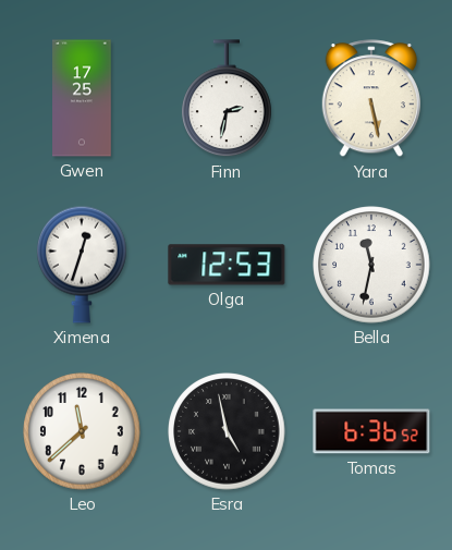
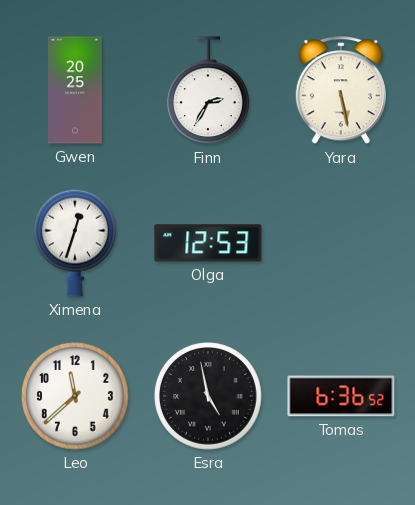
Gwen: 17:25 -> 20:25
Finn: 2:32 -> 2:35
Bella: 11:32 -> none
